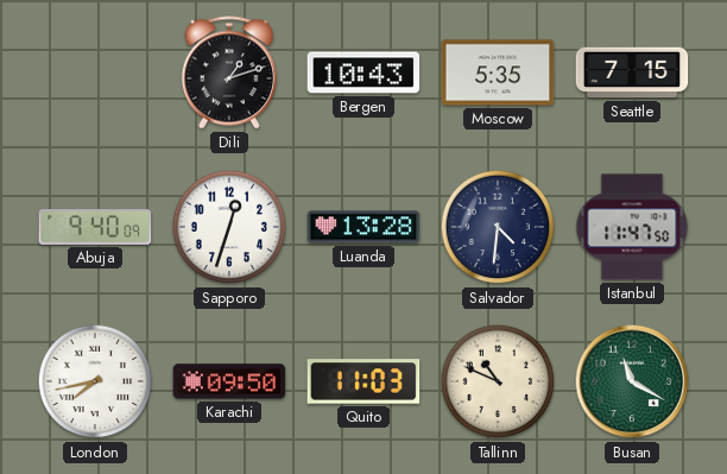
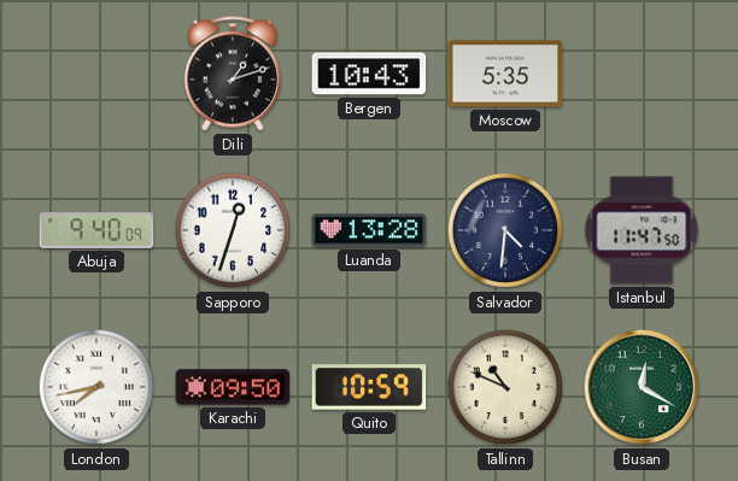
Seattle: 7:15 -> none
Quito: 11:03 -> 10:59
Busan: 11:20 -> 12:20
